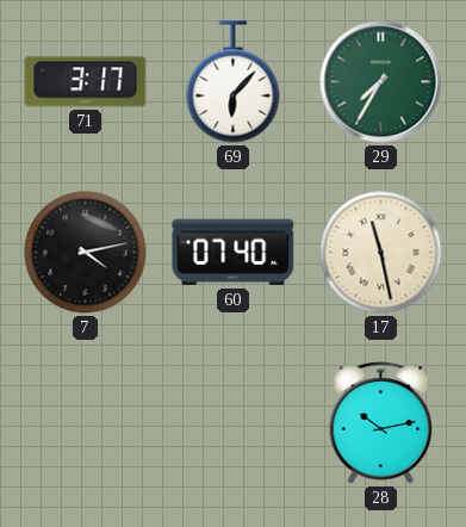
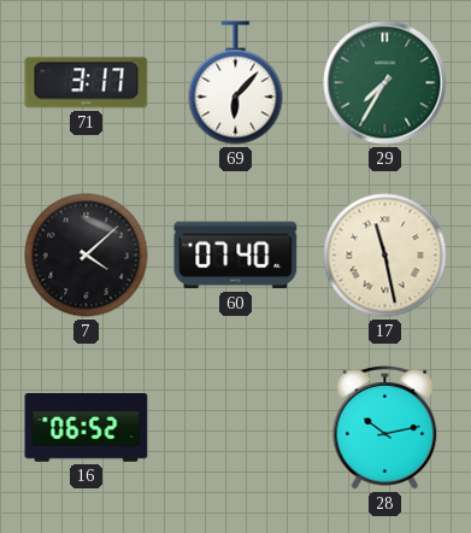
7: 4:13 -> 4:08
16: none -> 06:52
